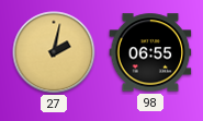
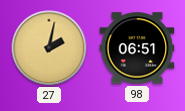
98: 06:55 -> 06:51
